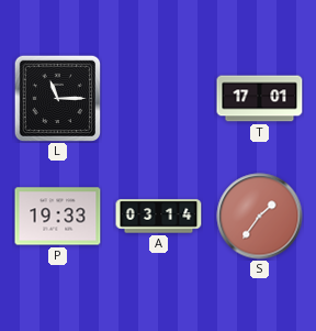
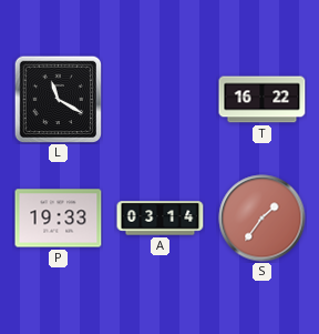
L: 11:15 -> 11:20
T: 17:01 -> 16:22
